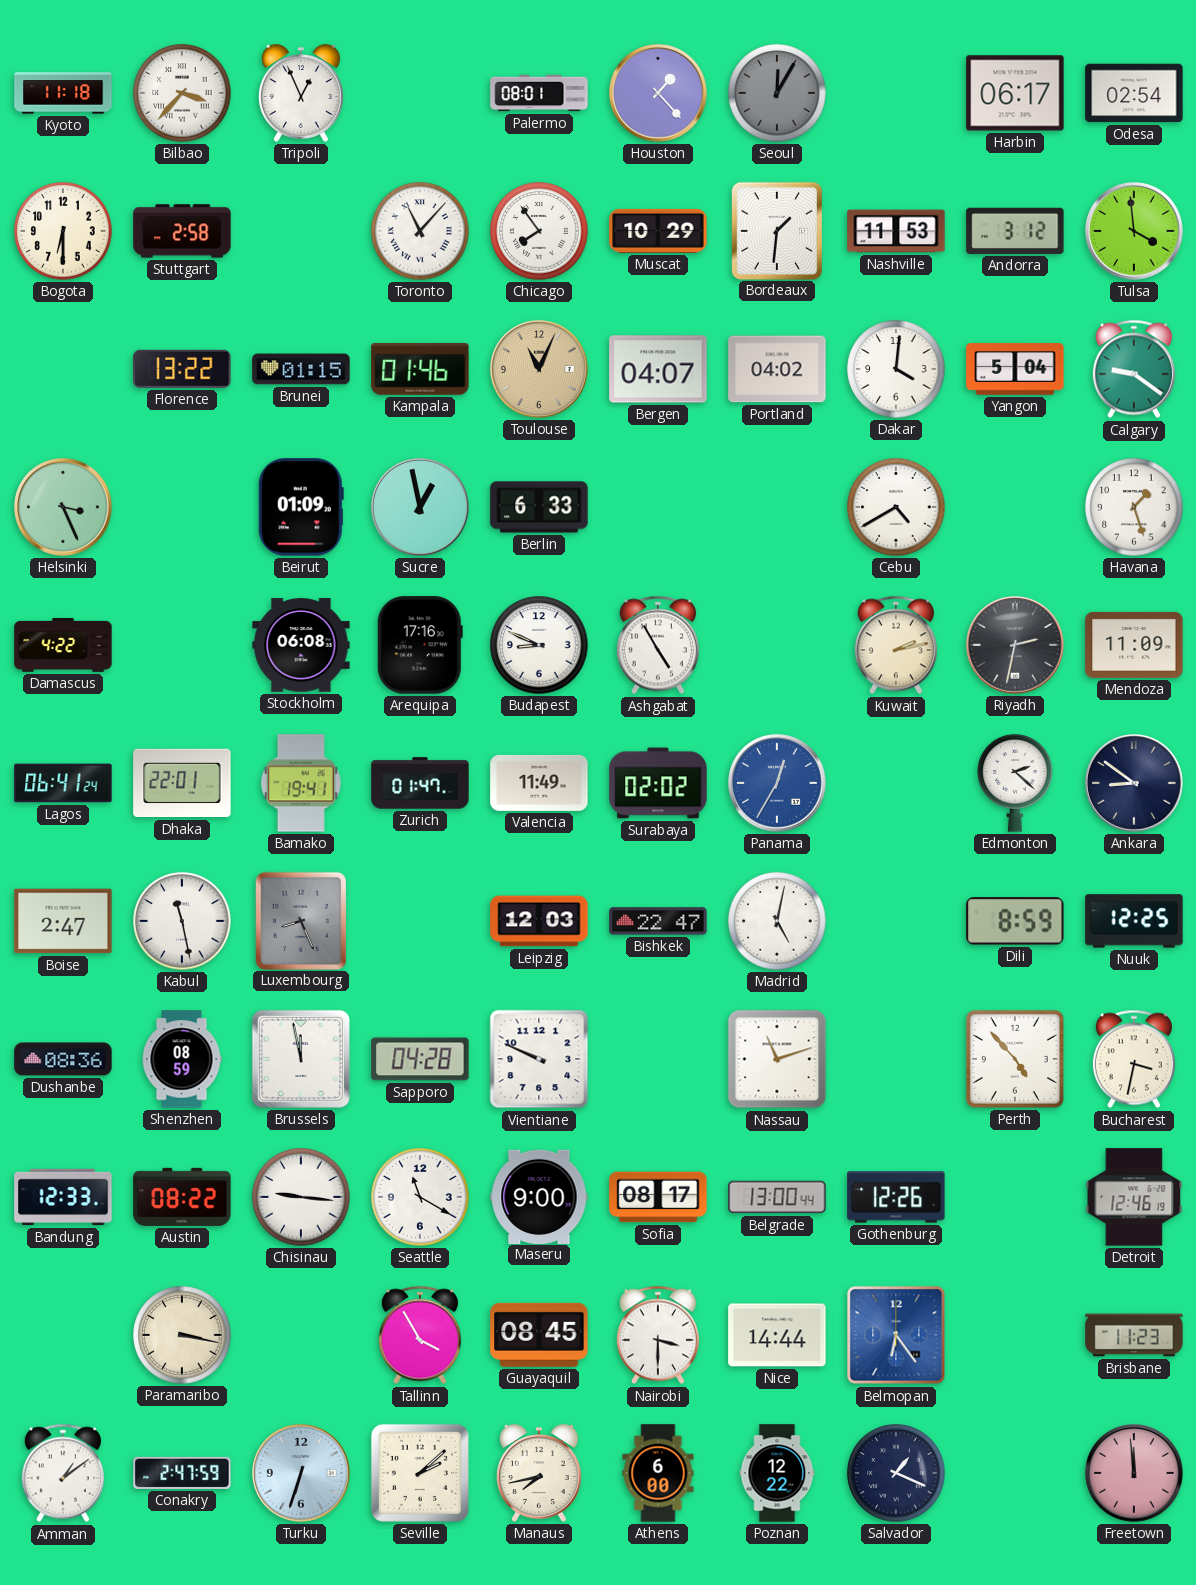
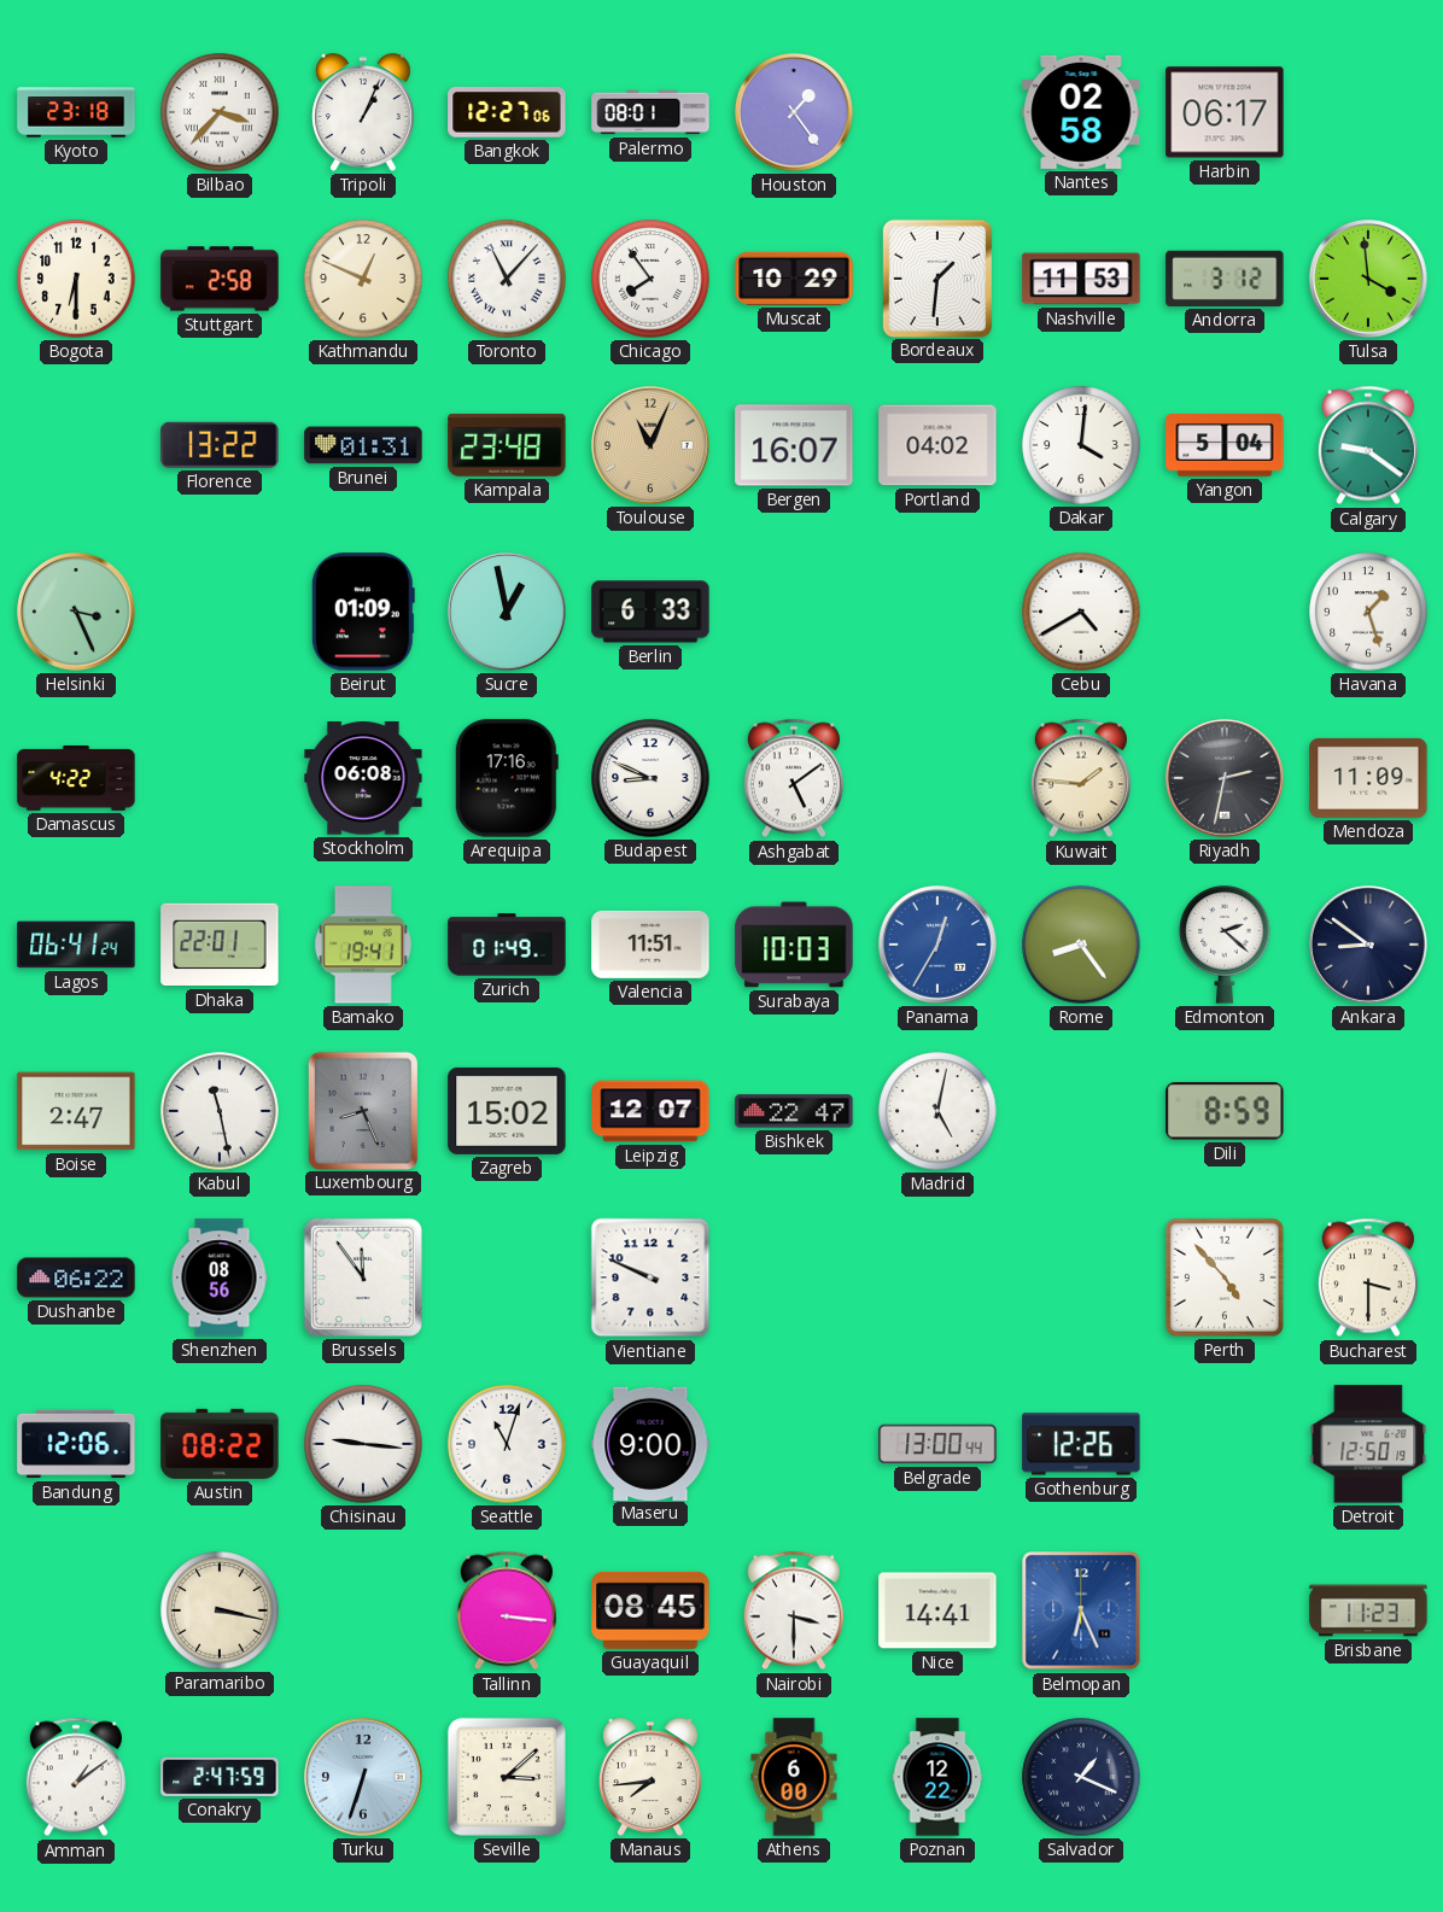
Kyoto: 11:18 -> 23:18
Tripoli: 12:56 -> 1:04
Bangkok: none -> 12:27
Houston: 1:23 -> 1:24
Seoul: 12:05 -> none
Nantes: none -> 02:58
Odesa: 02:54 -> none
Kathmandu: none -> 12:49
Brunei: 01:15 -> 01:31
Kampala: 01:46 -> 23:48
Bergen: 04:07 -> 16:07
Ashgabat: 4:55 -> 5:09
Kuwait: 2:13 -> 1:46
Zurich: 01:47 -> 01:49
Valencia: 11:49 -> 11:51
Surabaya: 02:02 -> 10:03
Rome: none -> 8:24
Zagreb: none -> 15:02
Leipzig: 12:03 -> 12:07
Nuuk: 12:25 -> none
Dushanbe: 08:36 -> 06:22
Shenzhen: 08:59 -> 08:56
Brussels: 11:58 -> 11:54
Sapporo: 04:28 -> none
Nassau: 11:12 -> none
Bucharest: 3:32 -> 3:30
Bandung: 12:33 -> 12:06
Seattle: 11:20 -> 11:03
Sofia: 08:17 -> none
Detroit: 12:46 -> 12:50
Tallinn: 3:55 -> 3:16
Nice: 14:44 -> 14:41
Belmopan: 6:24 -> 6:26
Seville: 2:08 -> 3:08
Manaus: 7:43 -> 7:44
Freetown: 11:59 -> none
